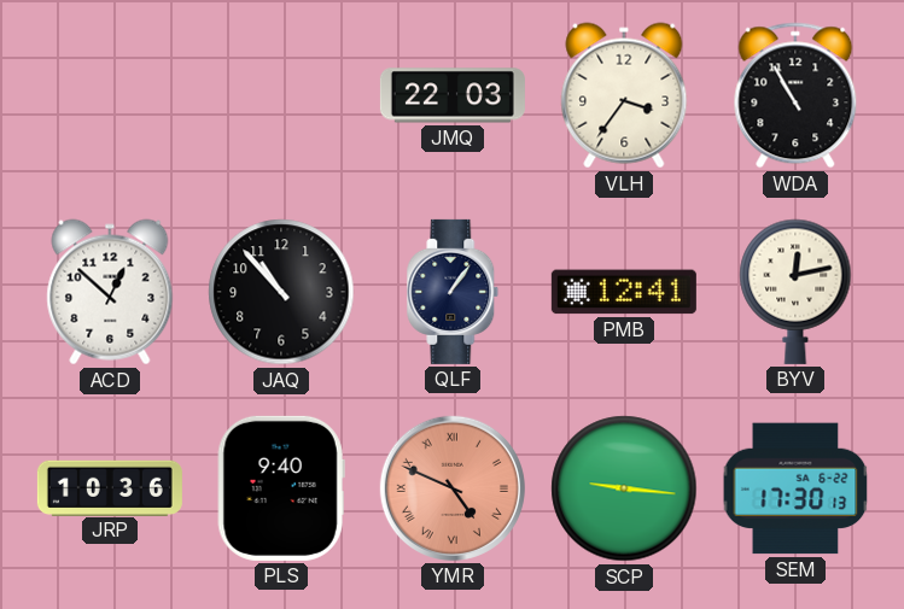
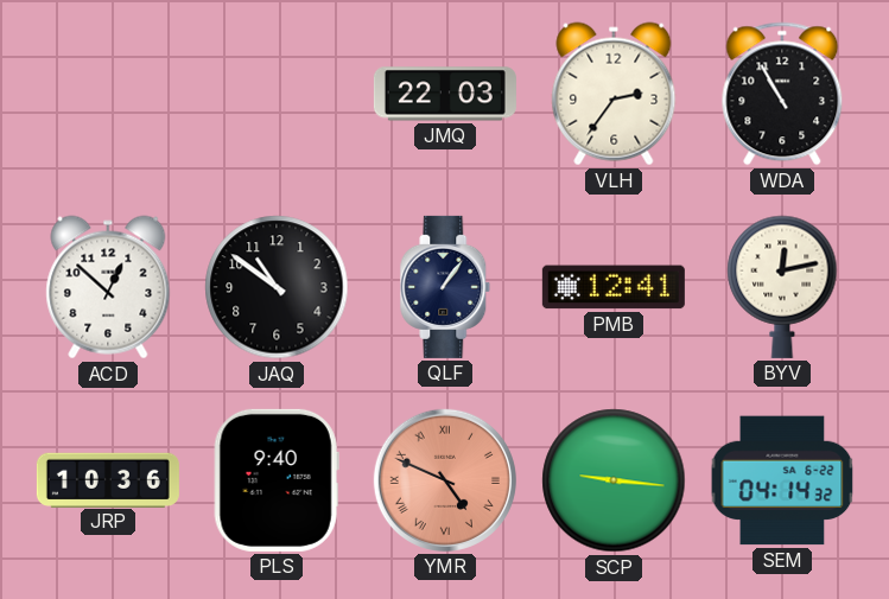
VLH: 3:36 -> 2:36
JAQ: 10:53 -> 10:51
SEM: 17:30 -> 04:14
